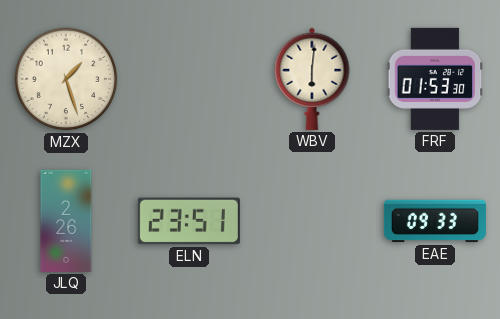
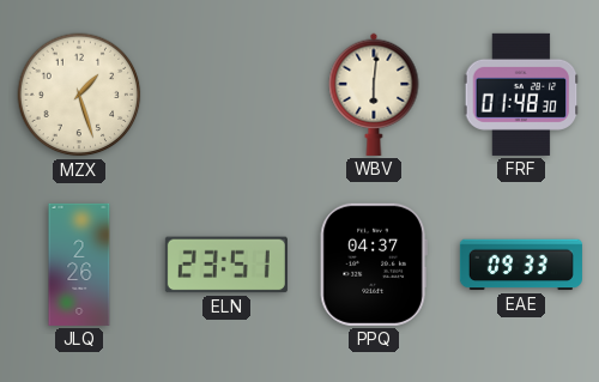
FRF: 01:53 -> 01:48
PPQ: none -> 04:37
